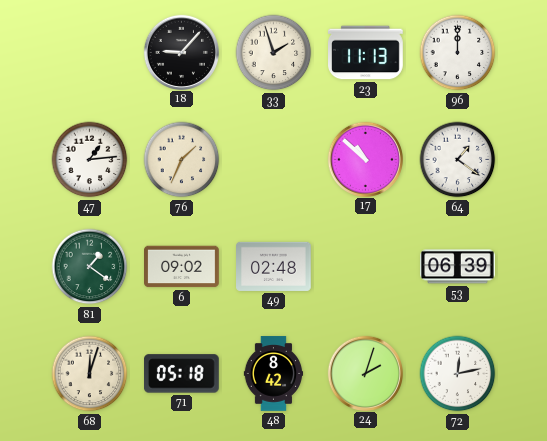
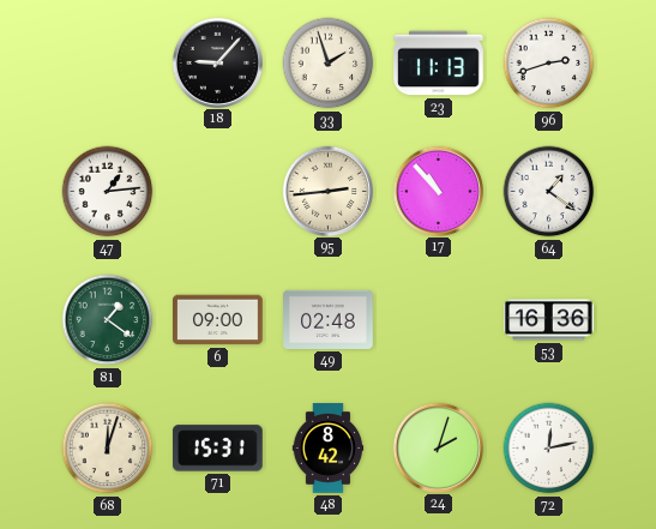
96: 12:00 -> 2:42
76: 1:34 -> none
95: none -> 2:44
17: 10:52 -> 10:53
6: 09:02 -> 09:00
53: 06:39 -> 16:36
71: 05:18 -> 15:31
